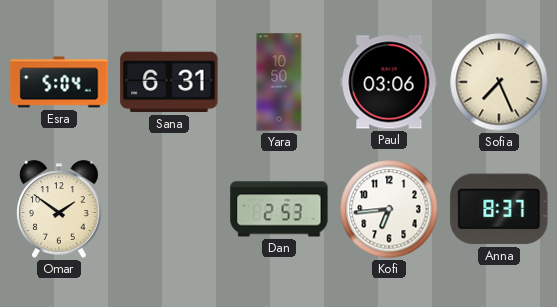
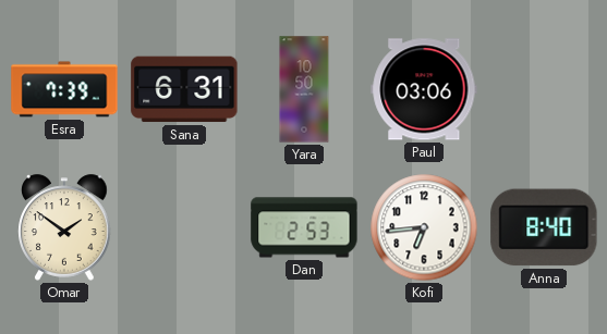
Esra: 5:04 -> 7:39
Sofia: 7:26 -> none
Anna: 8:37 -> 8:40
